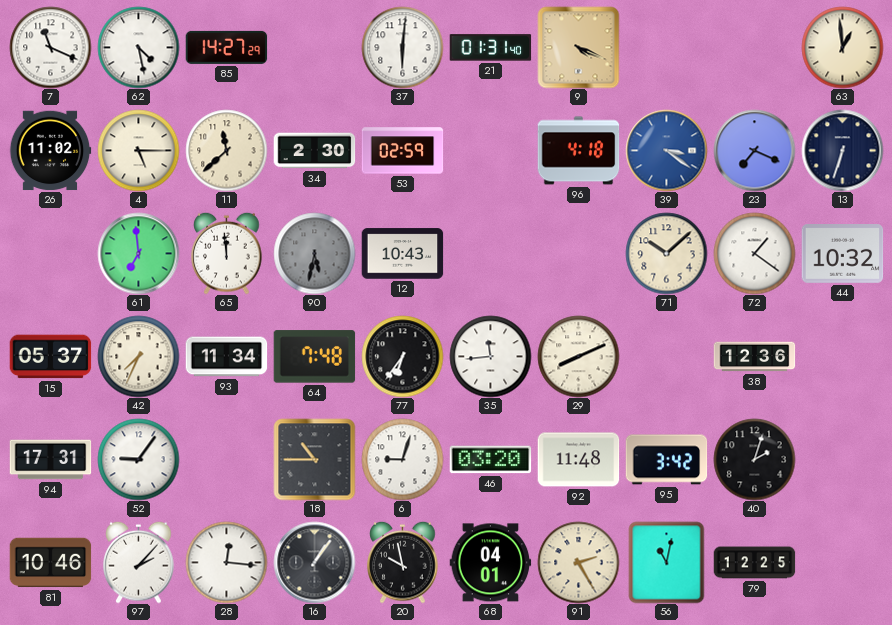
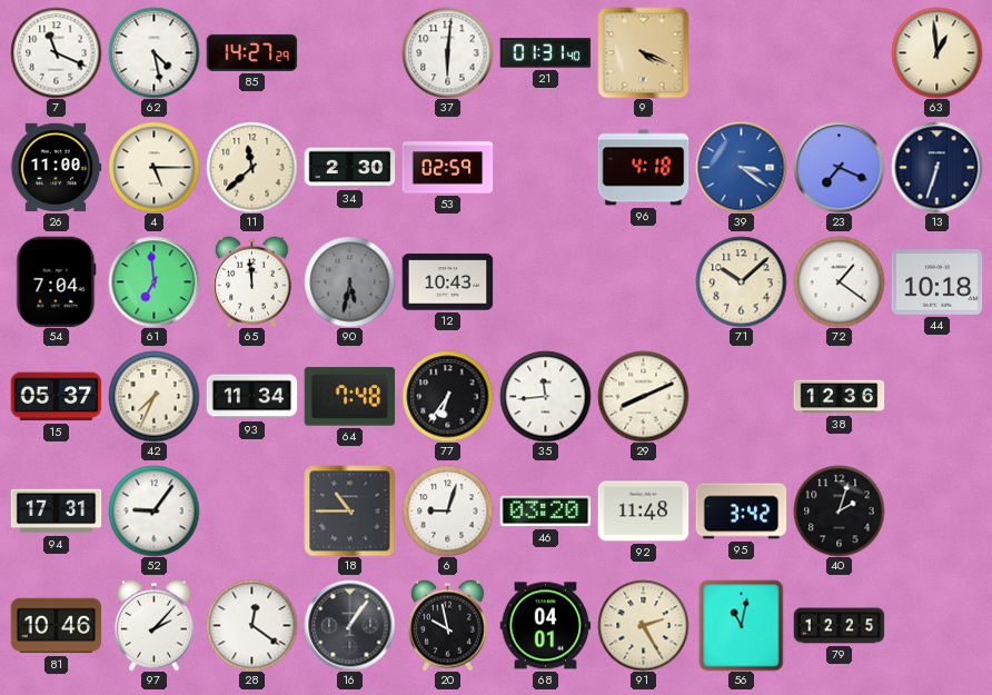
26: 11:02 -> 11:00
54: none -> 7:04
44: 10:32 -> 10:18
28: 12:16 -> 12:21
